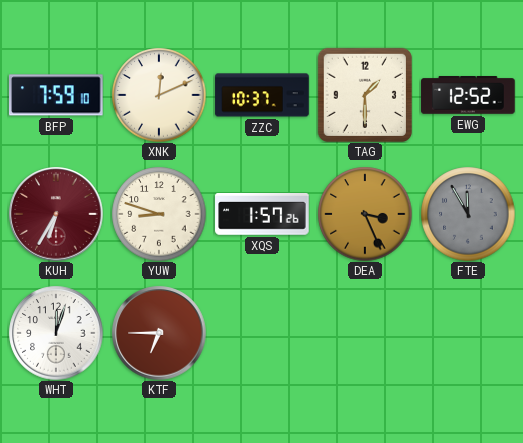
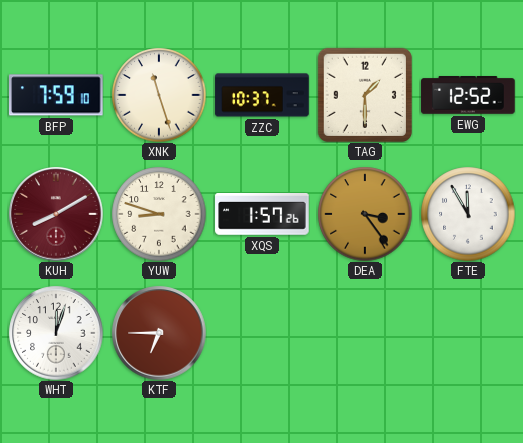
XNK: 12:11 -> 11:27
KUH: 6:35 -> 8:10
DEA: 3:26 -> 3:24
FTE dial: grey -> white
